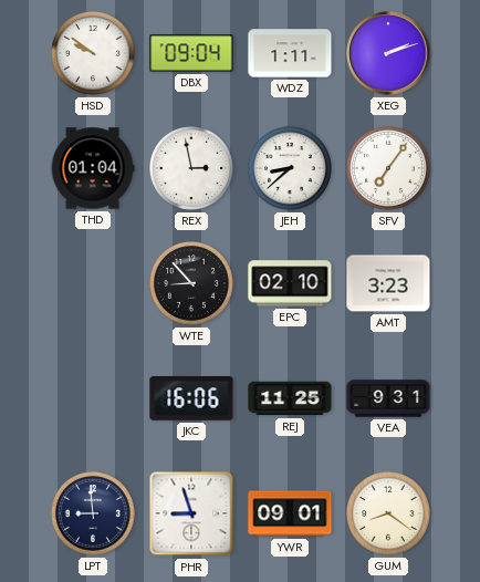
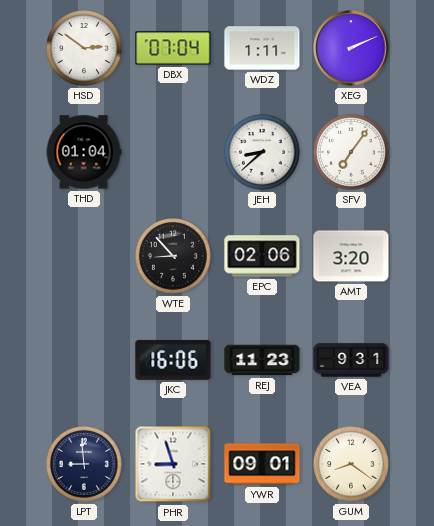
HSD: 9:51 -> 2:51
DBX: 09:04 -> 07:04
XEG: 2:12 -> 2:11
REX: 2:58 -> none
EPC: 02:10 -> 02:06
AMT: 3:23 -> 3:20
REJ: 11:25 -> 11:23
